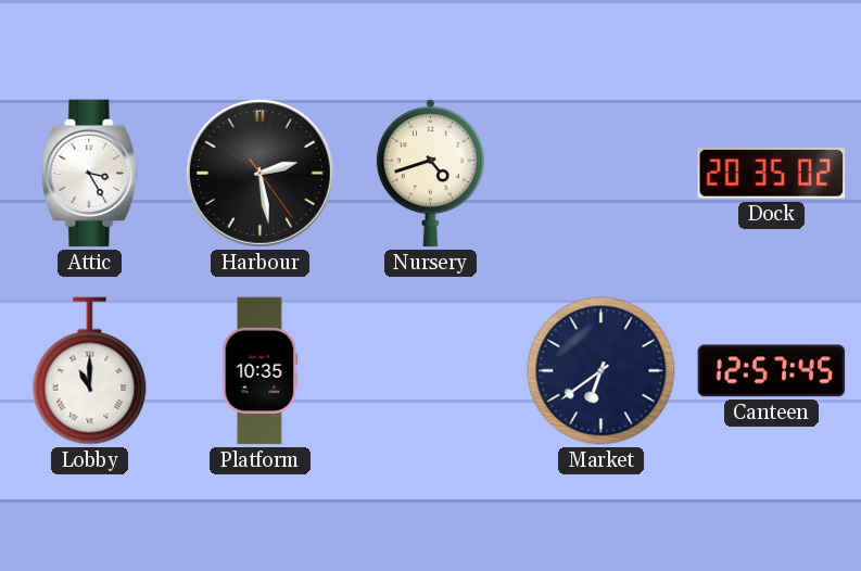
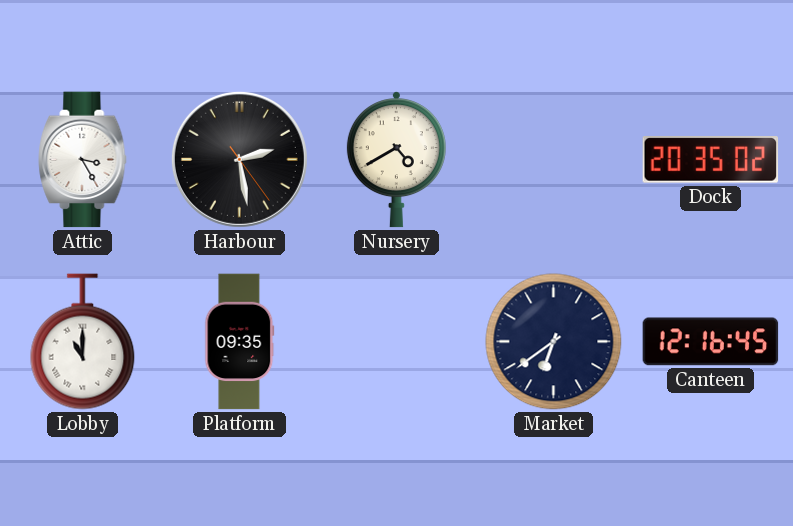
Nursery: 4:42 -> 4:40
Platform: 10:35 -> 09:35
Canteen: 12:57 -> 12:16
